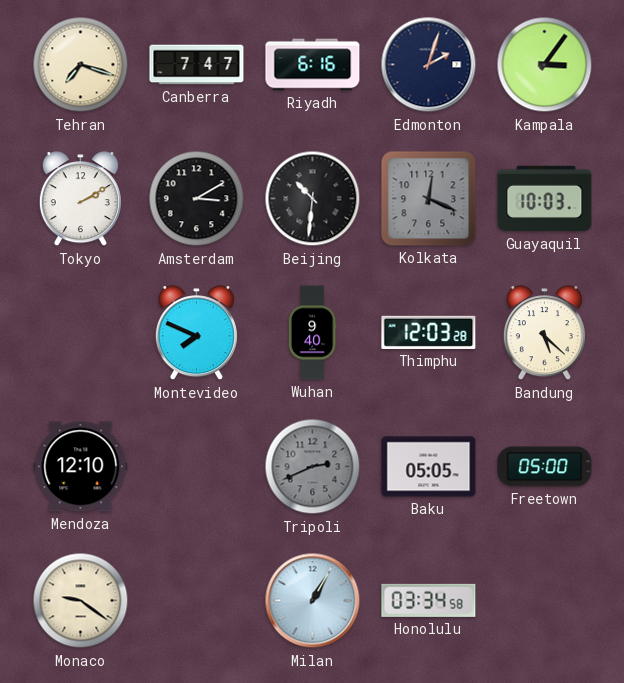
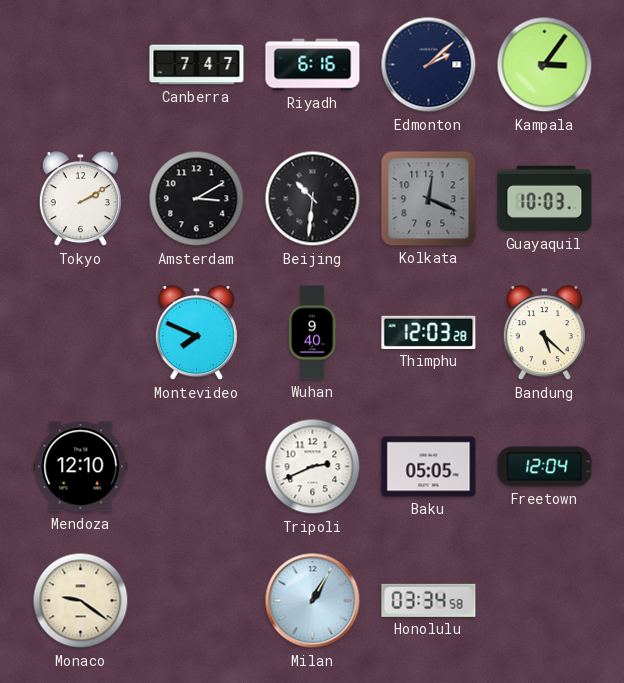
Tehran: 7:18 -> none
Edmonton: 2:03 -> 2:08
Tripoli dial: grey -> white
Freetown: 05:00 -> 12:04
